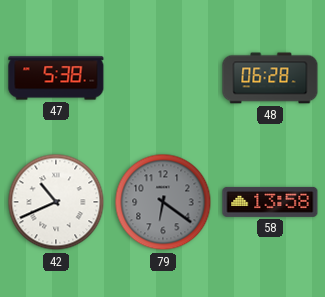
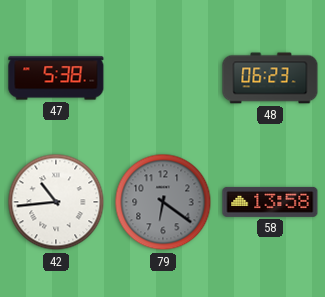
48: 06:28 -> 06:23
42: 10:41 -> 10:44
